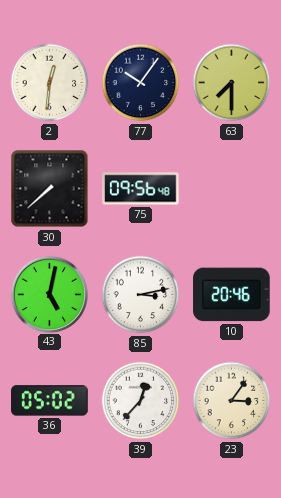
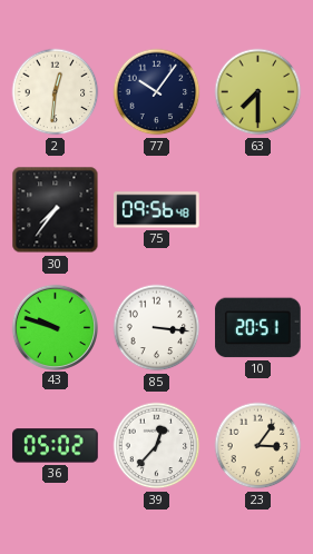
30: 7:38 -> 7:36
43: 5:02 -> 9:48
85: 3:13 -> 3:16
10: 20:46 -> 20:51
